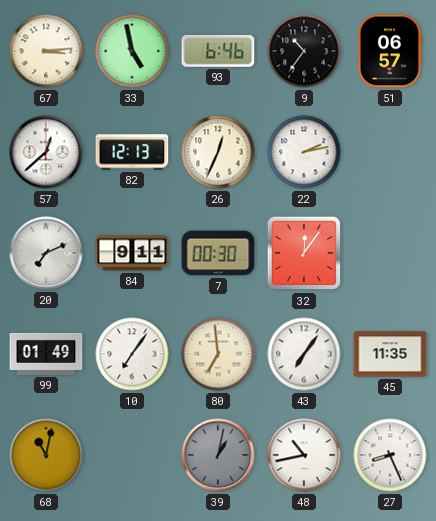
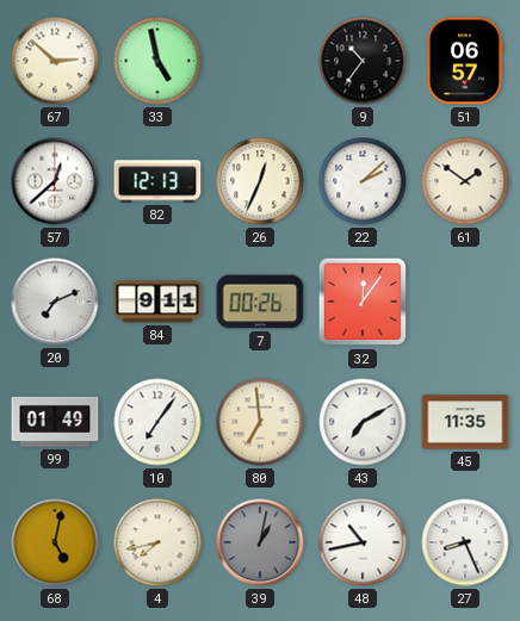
67: 3:14 -> 2:52
93: 6:46 -> none
22: 2:13 -> 2:08
61: none -> 1:51
7: 00:30 -> 00:26
43: 7:06 -> 7:10
68: 11:02 -> 5:02
4: none -> 7:43
